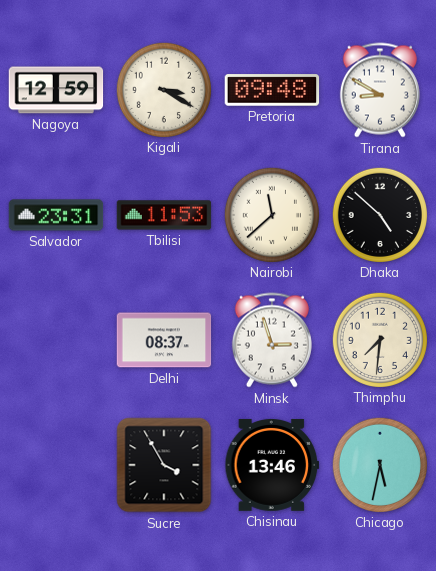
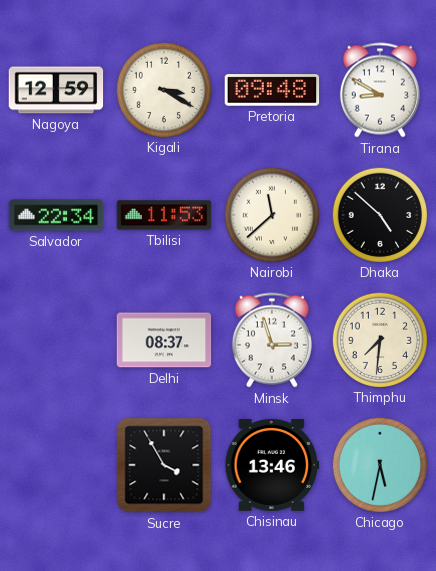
Salvador: 23:31 -> 22:34
